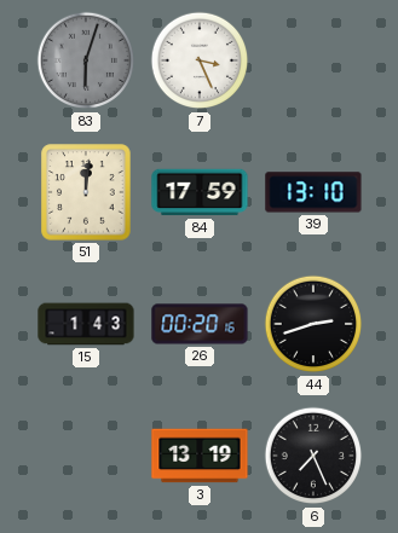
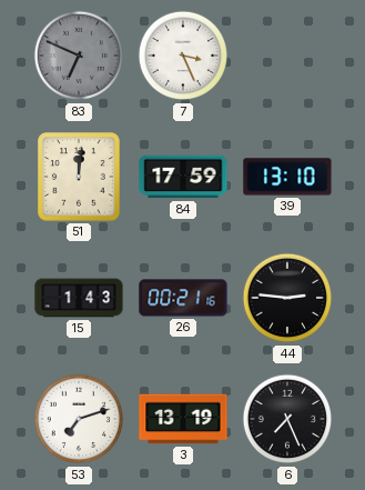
83: 6:03 -> 6:49
26: 00:20 -> 00:21
44: 2:42 -> 2:46
53: none -> 7:12
